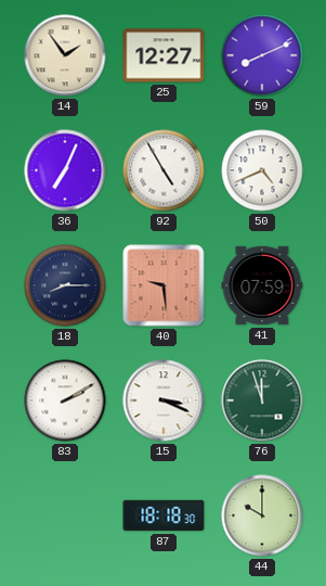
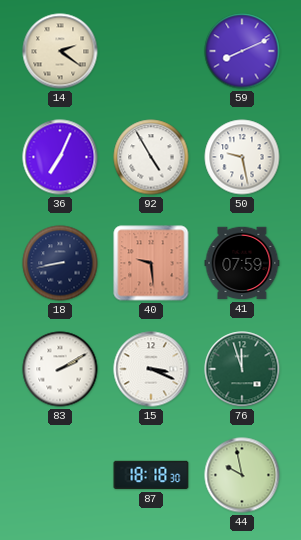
14: 1:54 -> 2:21
25: 12:27 -> none
50: 4:41 -> 9:28
18: 8:15 -> 8:43
44: 10:00 -> 9:58
